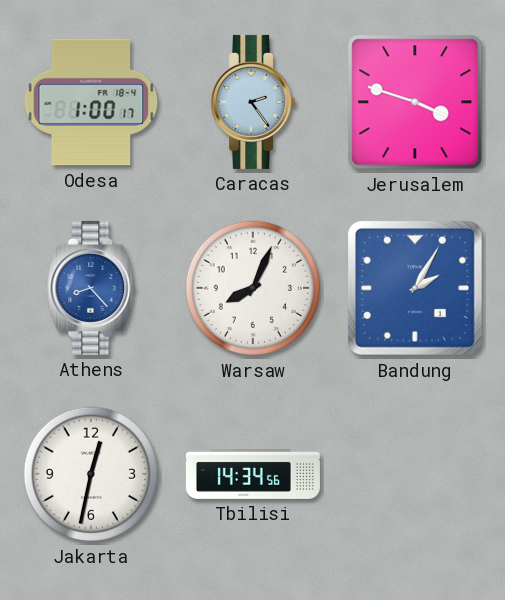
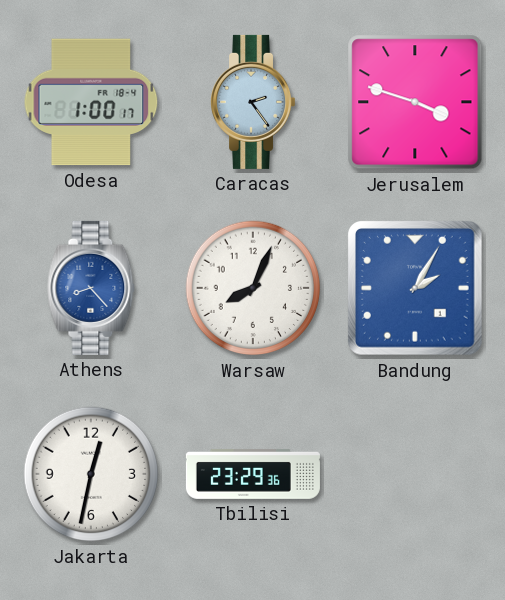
Tbilisi: 14:34 -> 23:29
